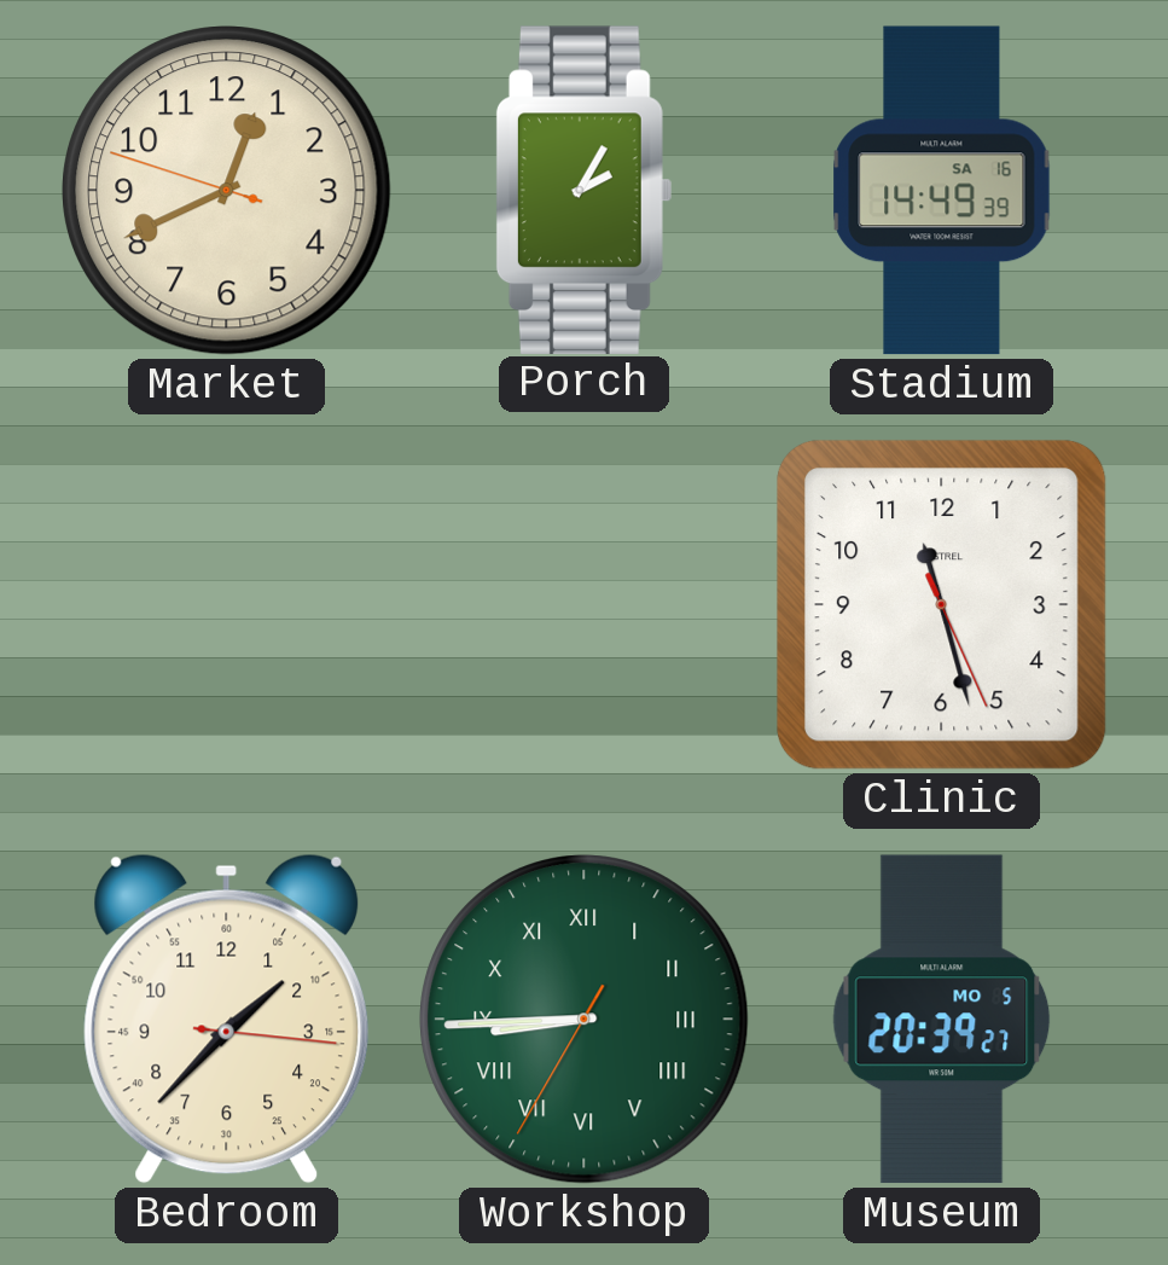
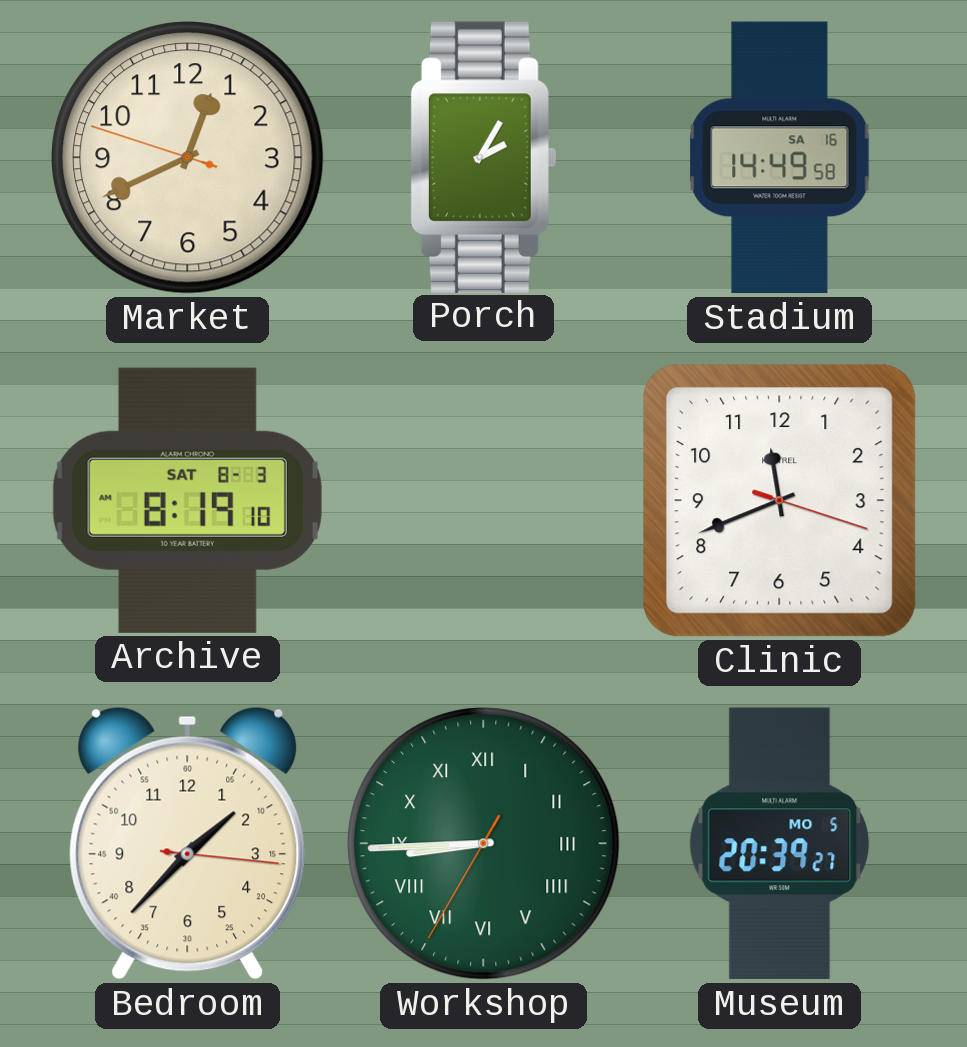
Stadium: 14:49:39 -> 14:49:58
Archive: none -> 8:19
Clinic: 11:27 -> 11:41
